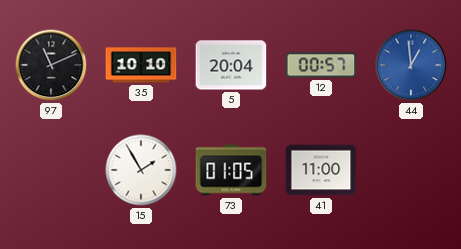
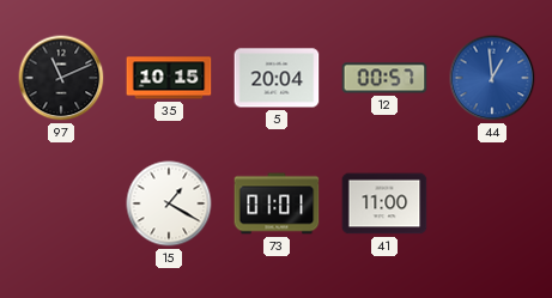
35: 10:10 -> 10:15
15: 1:55 -> 1:20
73: 01:05 -> 01:01
